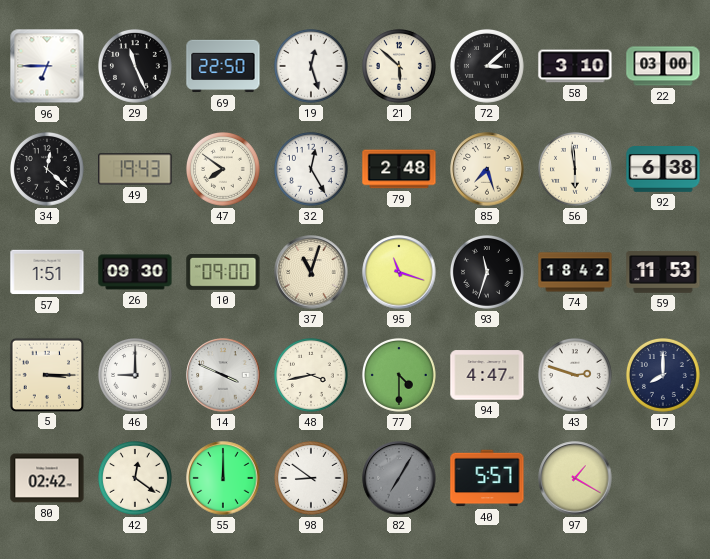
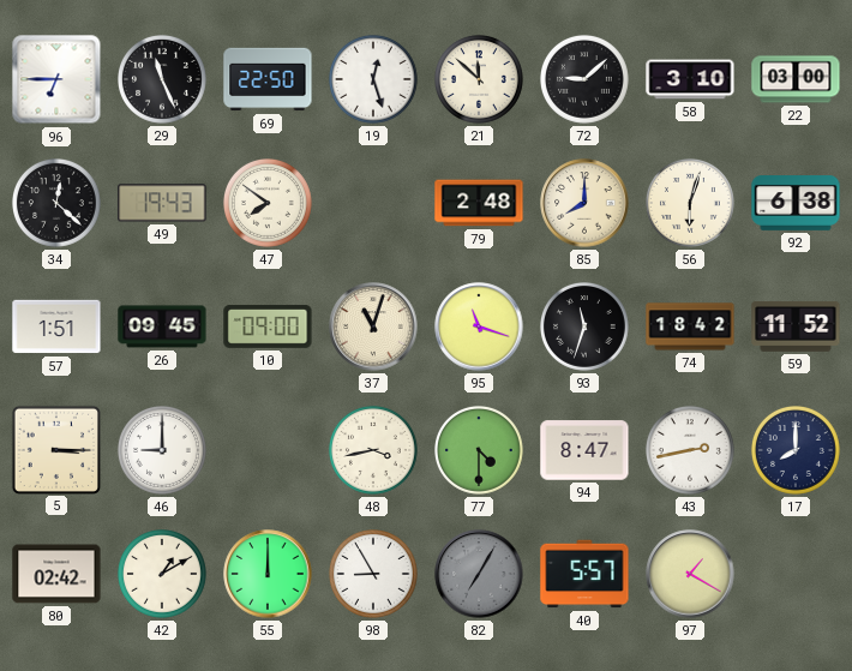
21: 5:52 -> 11:52
72: 3:08 -> 9:08
32: 12:25 -> none
85: 7:27 -> 8:00
56: 5:59 -> 6:03
26: 09:30 -> 09:45
59: 11:53 -> 11:52
14: 3:49 -> none
94: 4:47 -> 8:47
43: 2:48 -> 2:43
42: 12:21 -> 1:10
98: 8:51 -> 8:55
